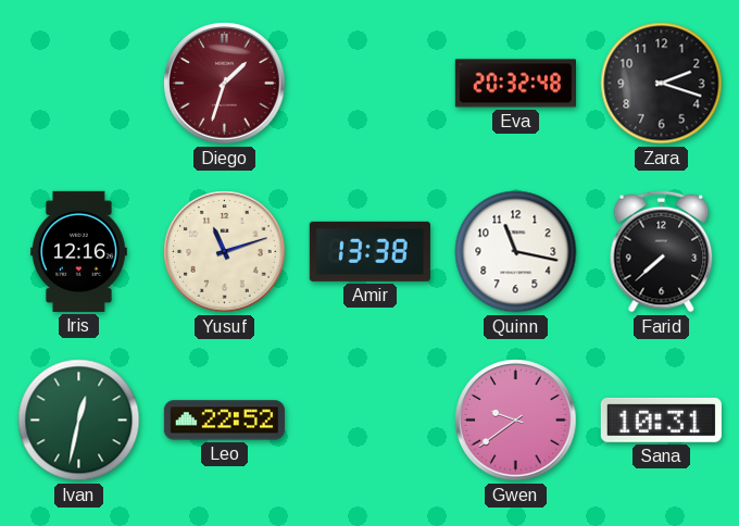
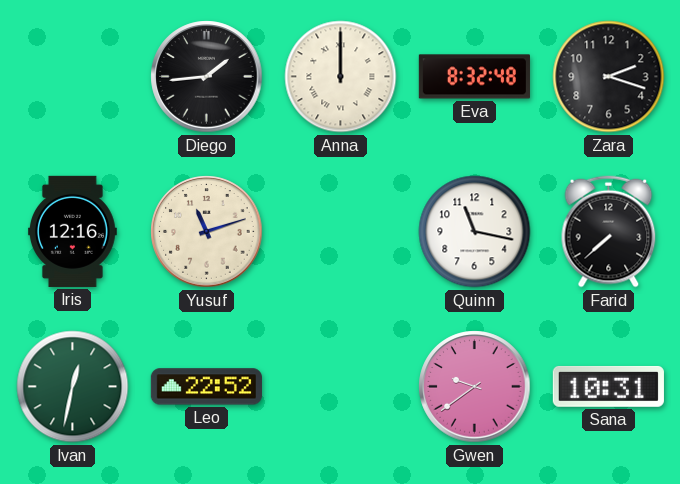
Diego: 1:33 -> 1:44
Diego dial: burgundy -> black
Anna: none -> 12:00
Eva: 20:32 -> 8:32
Amir: 13:38 -> none
